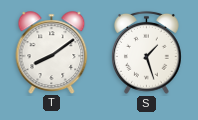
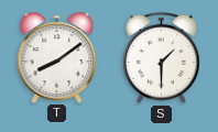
S: 1:27 -> 1:30
